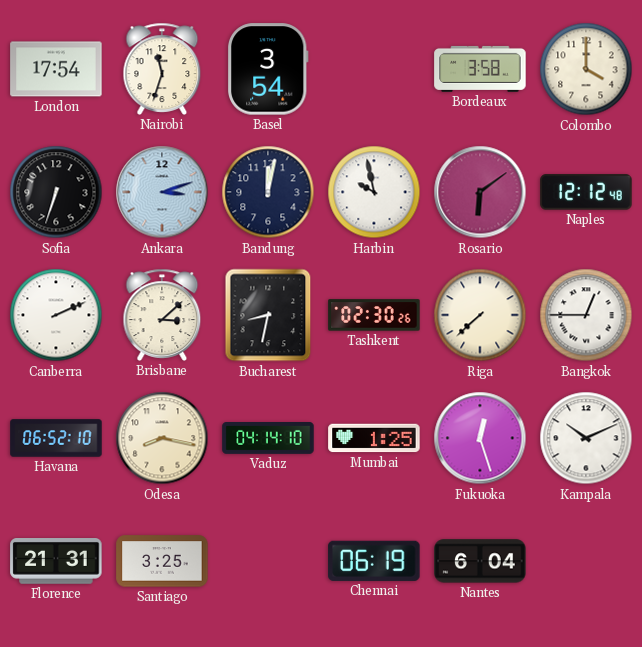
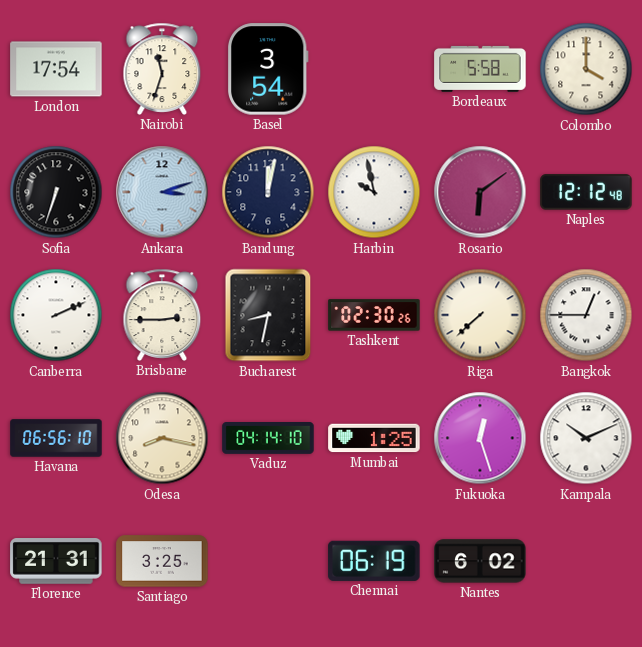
Bordeaux: 3:58 -> 5:58
Brisbane: 3:08 -> 2:45
Havana: 06:52 -> 06:56
Nantes: 6:04 -> 6:02
